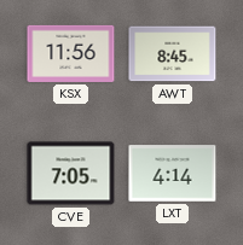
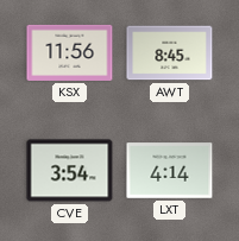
CVE: 7:05 -> 3:54
